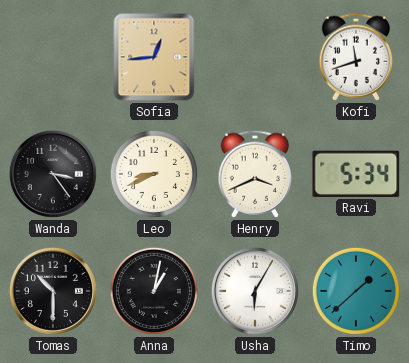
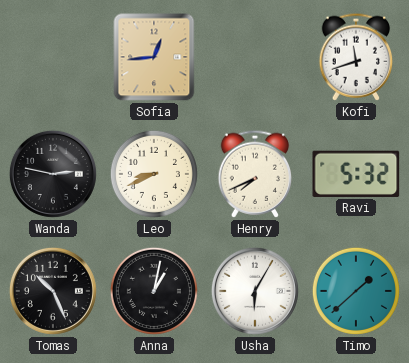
Wanda: 3:24 -> 2:47
Henry: 3:41 -> 7:41
Ravi: 5:34 -> 5:32
Tomas: 10:30 -> 10:26
